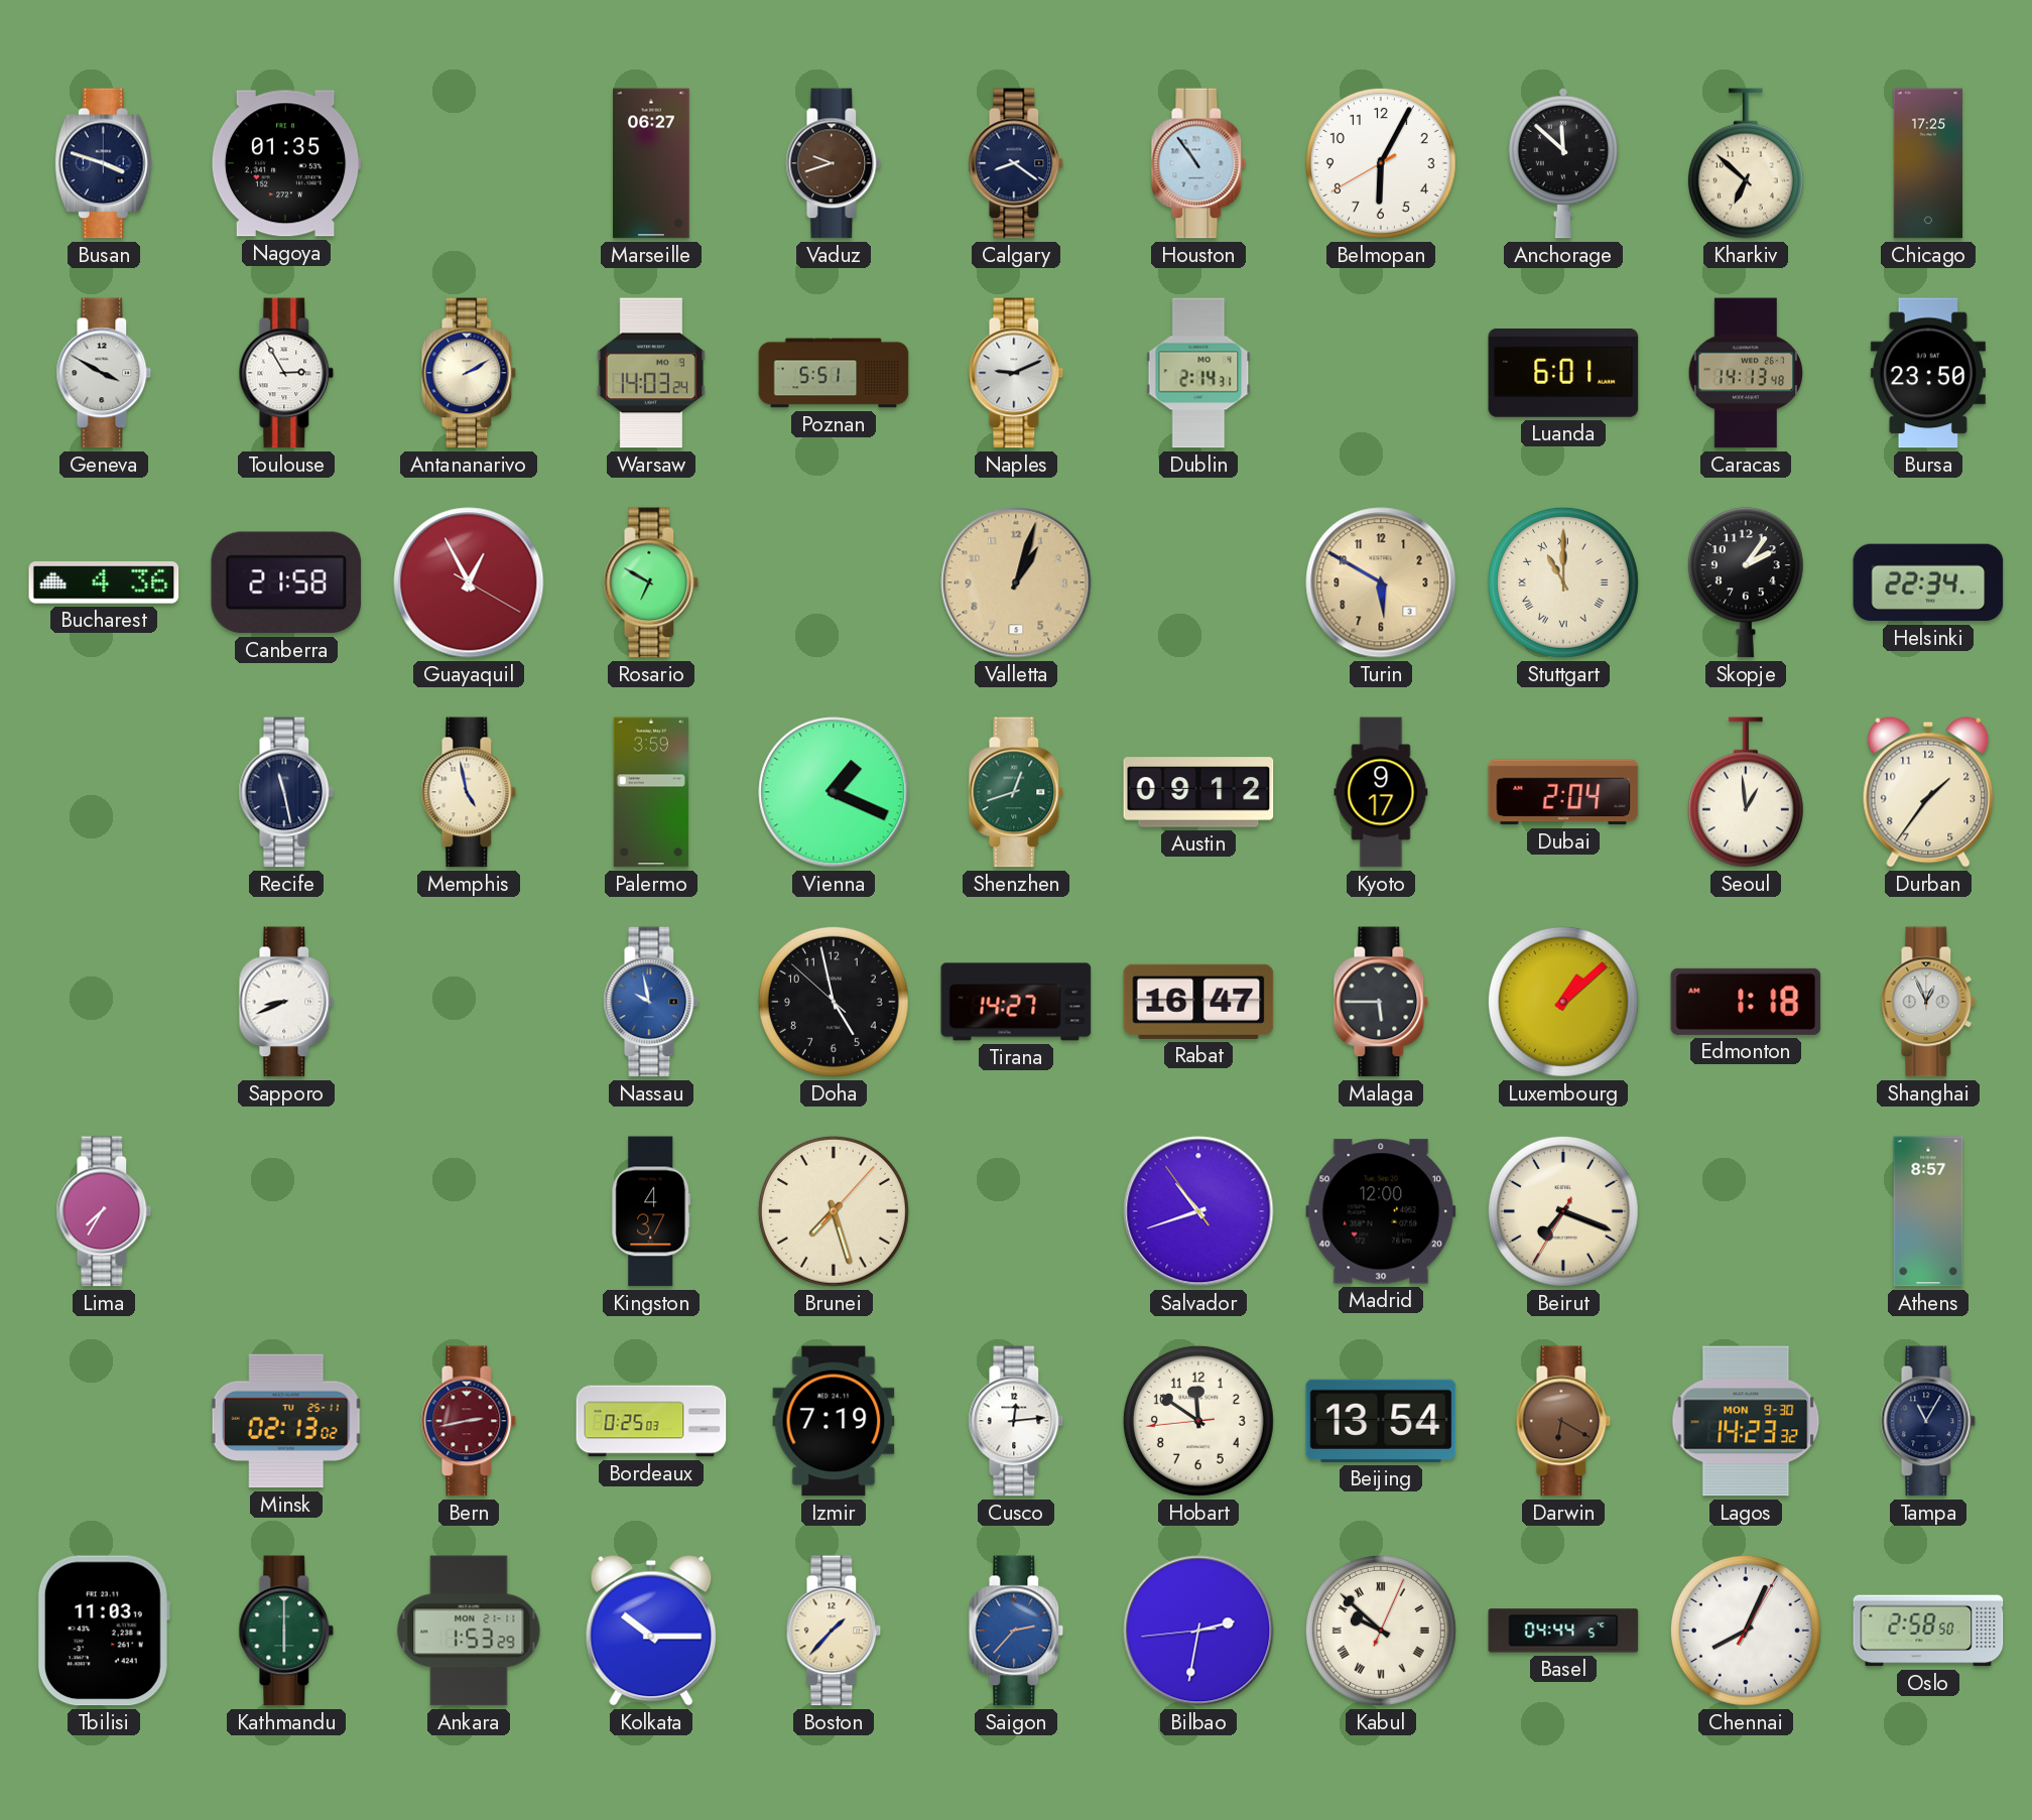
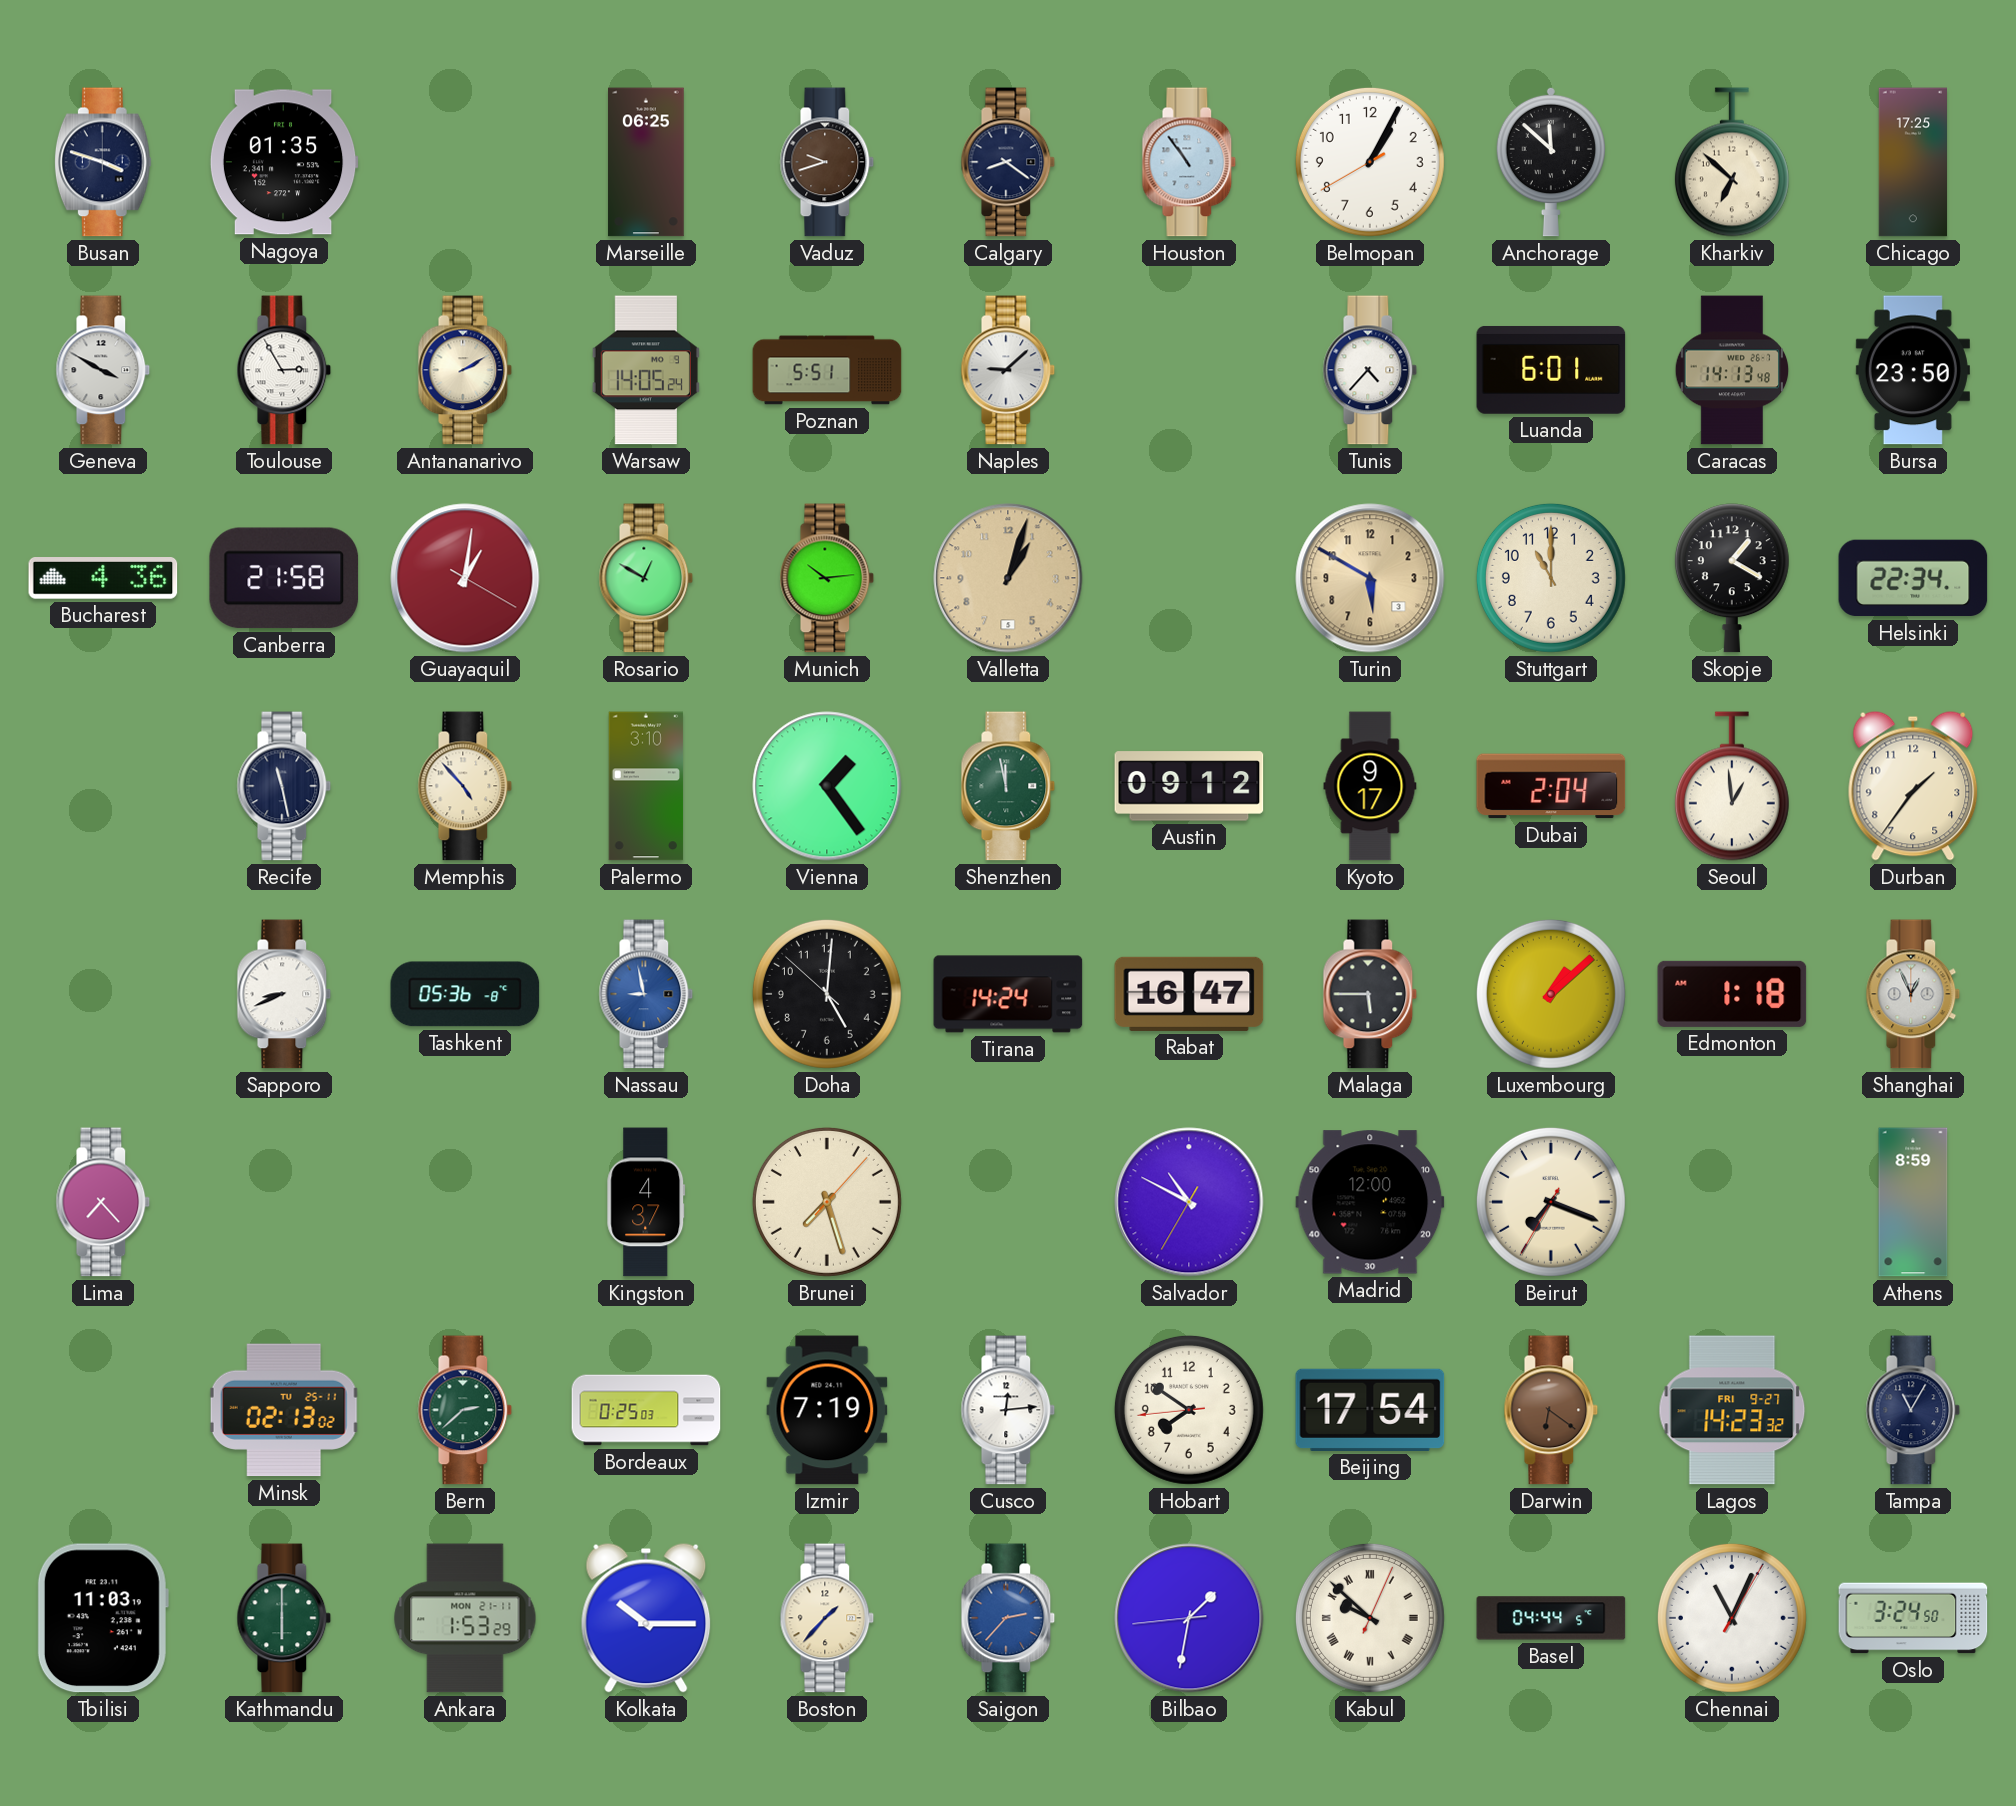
Marseille: 06:27 -> 06:25
Belmopan: 6:04 -> 1:04
Warsaw: 14:03 -> 14:05
Naples: 9:11 -> 9:08
Dublin: 2:14 -> none
Tunis: none -> 4:37
Guayaquil: 12:55 -> 1:01
Rosario: 6:50 -> 12:50
Munich: none -> 10:14
Stuttgart numerals: Roman -> Arabic
Skopje: 2:06 -> 1:20
Memphis: 4:58 -> 4:53
Palermo: 3:59 -> 3:10
Vienna: 1:19 -> 1:24
Shenzhen: 12:42 -> 11:58
Tashkent: none -> 05:36
Nassau: 9:58 -> 8:58
Doha: 4:57 -> 5:00
Tirana: 14:27 -> 14:24
Lima: 7:35 -> 7:23
Salvador: 10:41 -> 10:49
Athens: 8:57 -> 8:59
Bern: 2:43 -> 2:38
Bern dial: burgundy -> green
Hobart: 11:50 -> 7:50
Beijing: 13:54 -> 17:54
Darwin: 6:20 -> 6:21
Lagos date: MON 9-30 -> FRI 9-27
Bilbao: 2:31 -> 1:31
Chennai: 8:04 -> 11:04
Oslo: 2:58 -> 3:24
